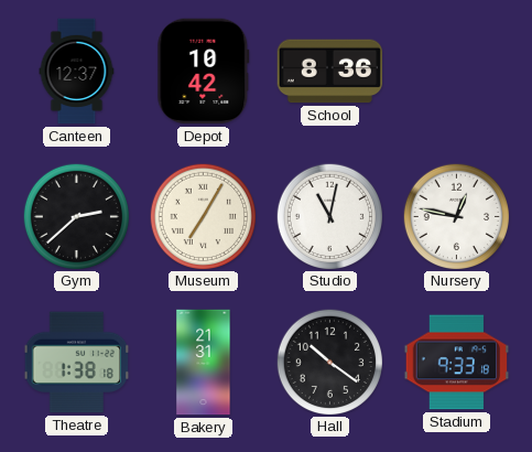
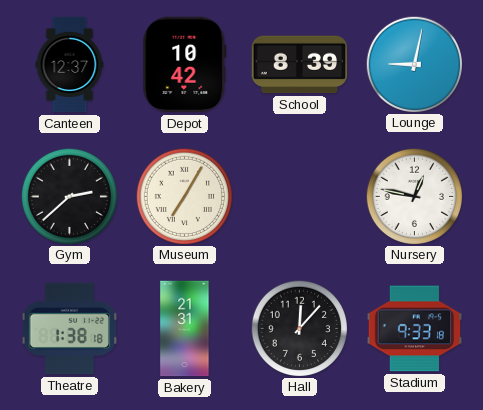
School: 8:36 -> 8:39
Lounge: none -> 9:02
Studio: 11:02 -> none
Hall: 10:21 -> 12:07
